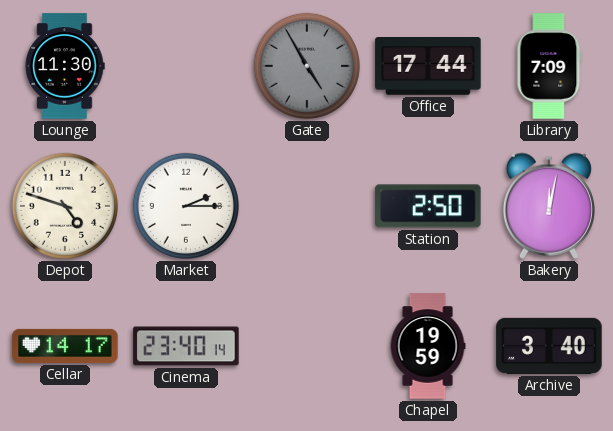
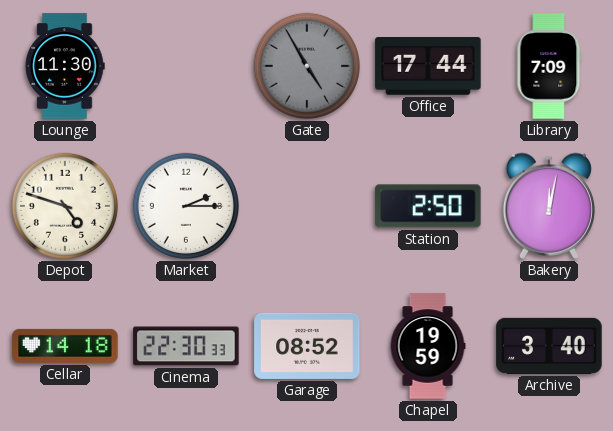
Cellar: 14:17 -> 14:18
Cinema: 23:40 -> 22:30
Garage: none -> 08:52
